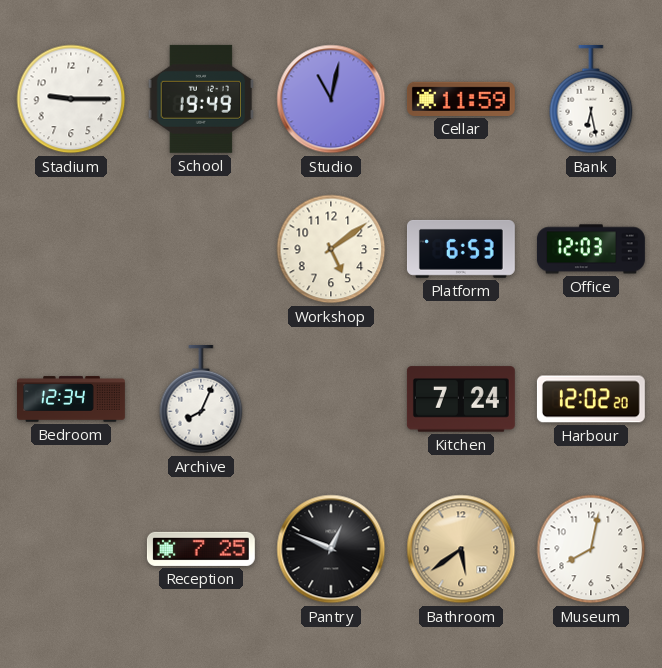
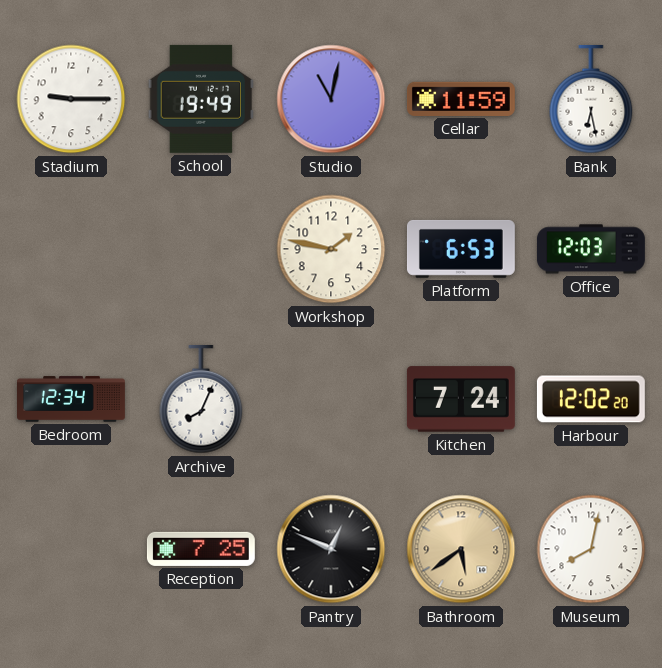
Workshop: 5:09 -> 1:47
